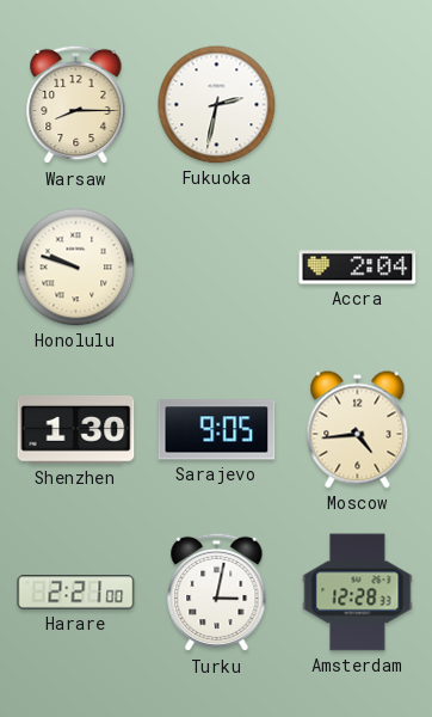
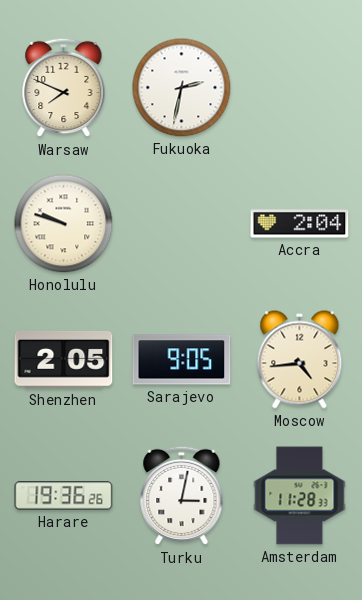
Warsaw: 8:15 -> 7:49
Shenzhen: 1:30 -> 2:05
Harare: 2:21 -> 19:36
Amsterdam: 12:28 -> 11:28
